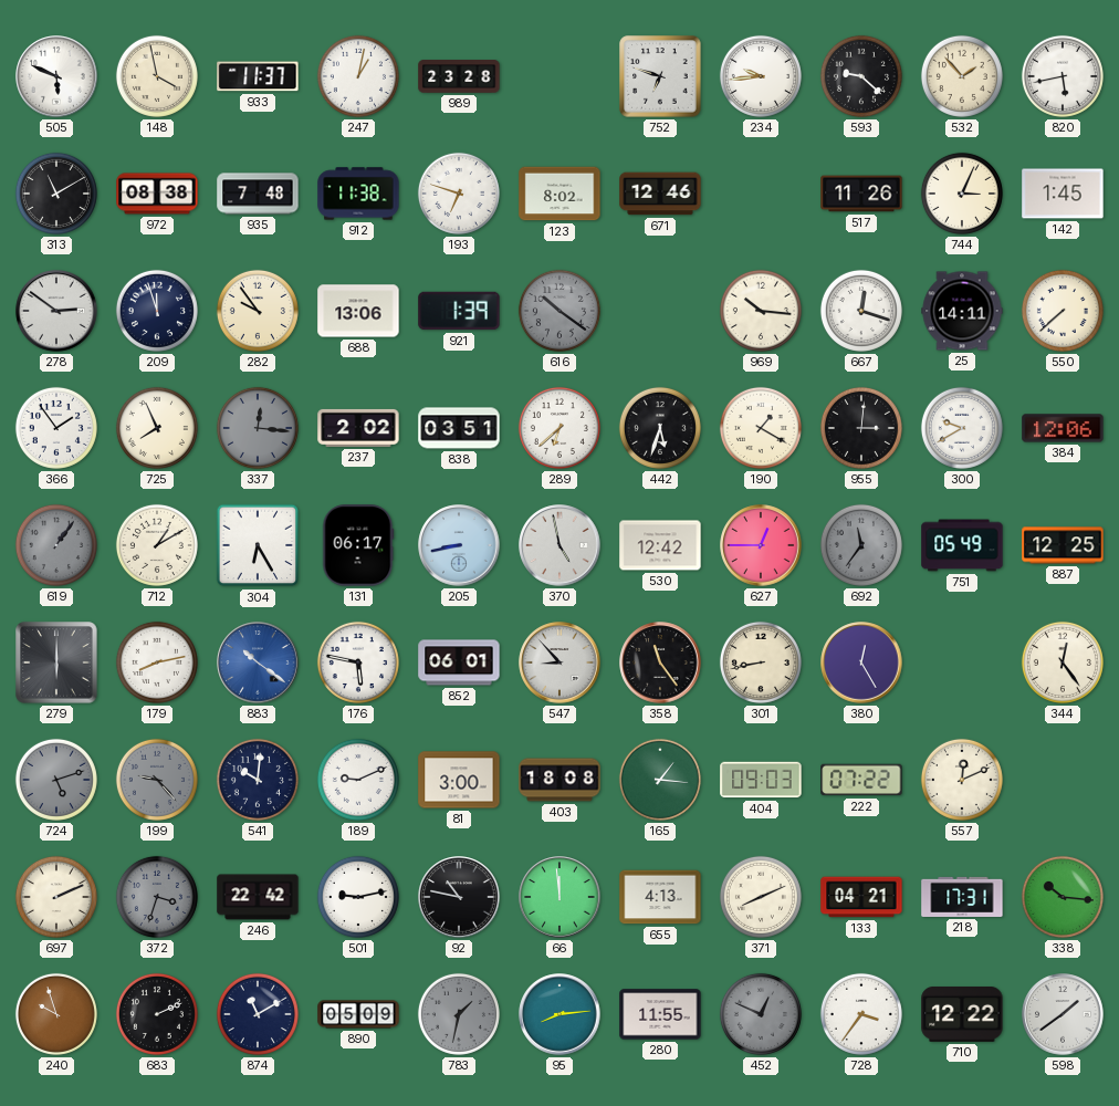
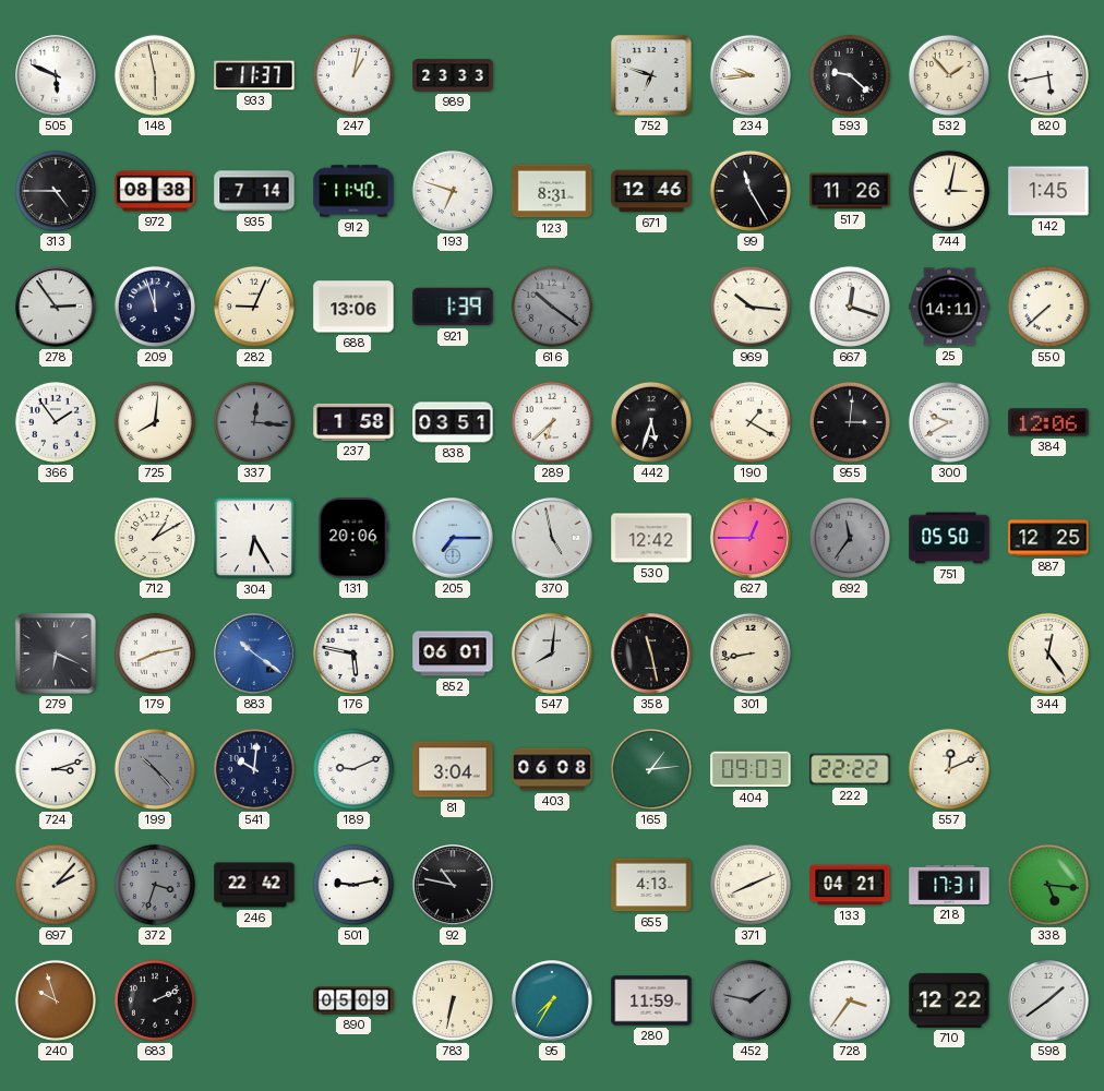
148: 3:58 -> 5:58
989: 23:28 -> 23:33
313: 11:10 -> 4:45
935: 7:48 -> 7:14
912: 11:38 -> 11:40
123: 8:02 -> 8:31
99: none -> 11:25
744: 3:04 -> 3:02
278: 2:51 -> 2:54
282: 9:54 -> 9:04
725: 7:56 -> 8:01
237: 2:02 -> 1:58
619: 1:06 -> none
131: 06:17 -> 20:06
205: 8:43 -> 7:15
751: 05:49 -> 05:50
279: 6:00 -> 6:19
547: 8:53 -> 8:01
358: 11:24 -> 11:28
380: 12:25 -> none
724: 5:12 -> 3:12
724 dial: grey -> white
199: 9:23 -> 10:23
81: 3:00 -> 3:04
403: 18:08 -> 06:08
165: 1:16 -> 1:14
222: 07:22 -> 22:22
697: 2:11 -> 2:07
66: 11:59 -> none
338: 10:16 -> 5:16
874: 11:10 -> none
783: 1:32 -> 6:32
783 dial: grey -> cream
95: 8:14 -> 7:35
280: 11:55 -> 11:59
452: 12:49 -> 1:47
